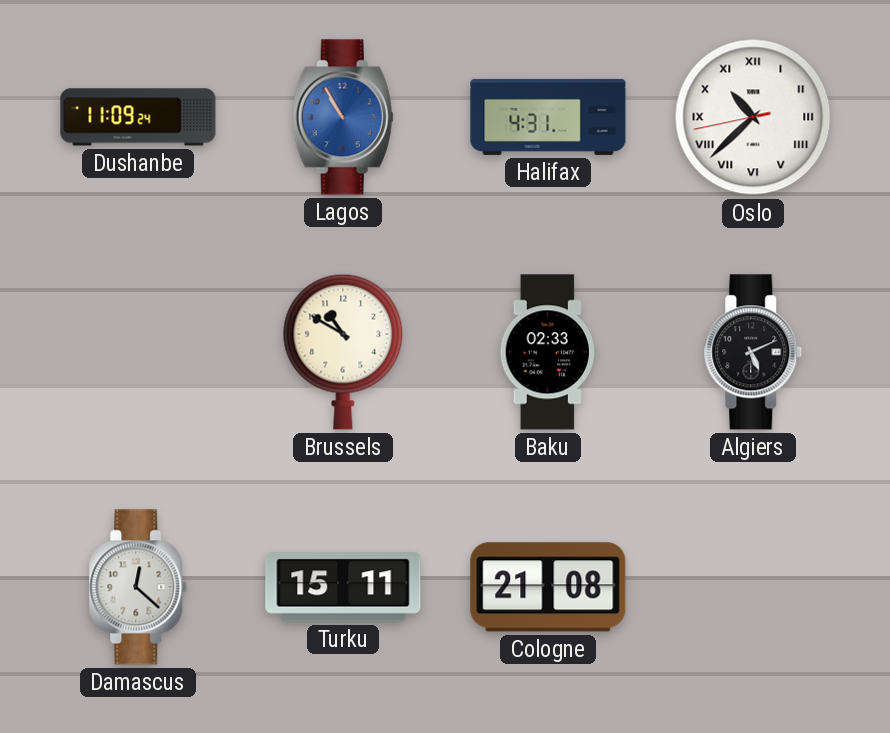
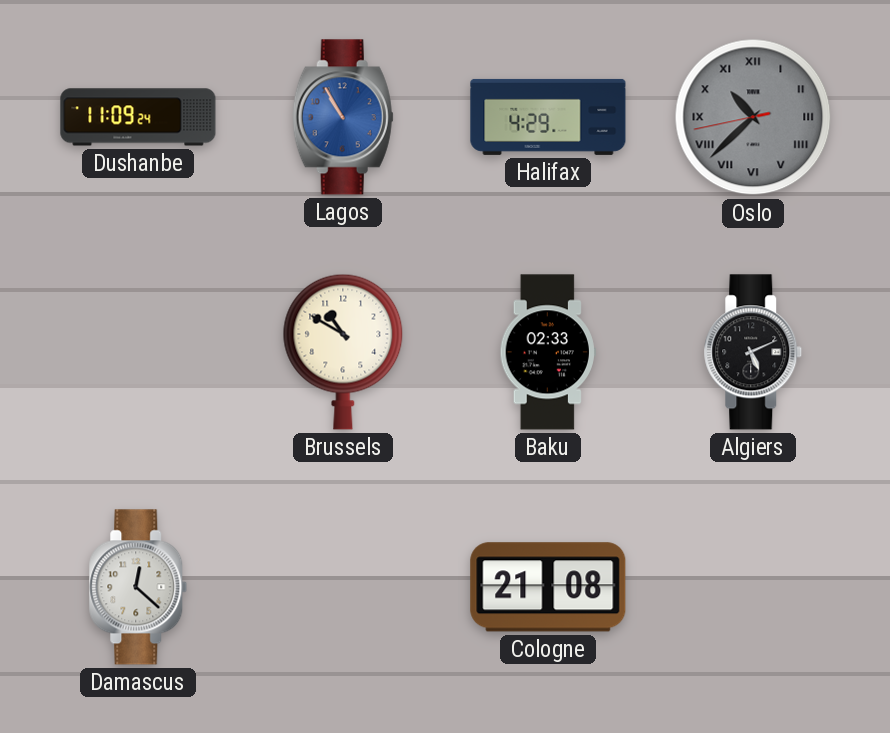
Halifax: 4:31 -> 4:29
Oslo dial: white -> grey
Turku: 15:11 -> none
